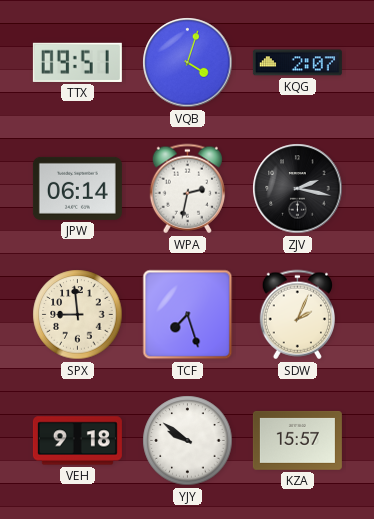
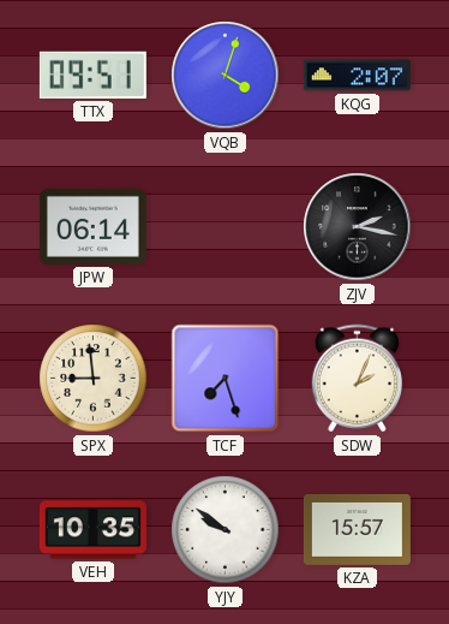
WPA: 2:32 -> none
VEH: 9:18 -> 10:35
